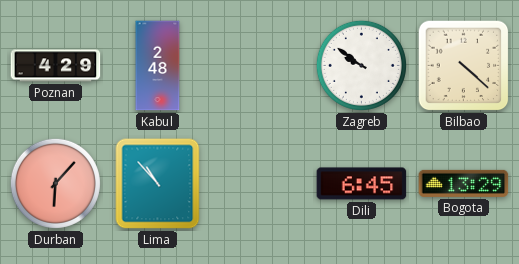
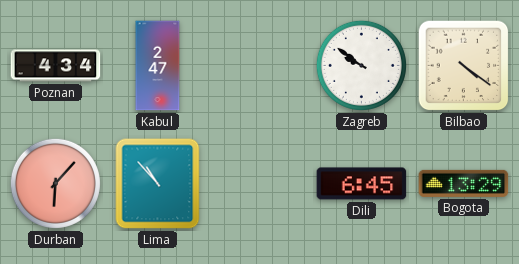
Poznan: 4:29 -> 4:34
Kabul: 2:48 -> 2:47
Bilbao: 4:22 -> 4:21
